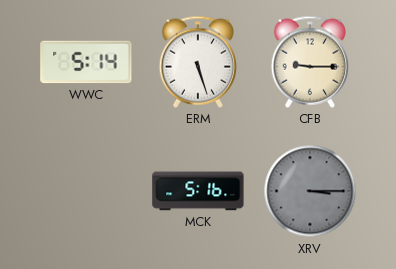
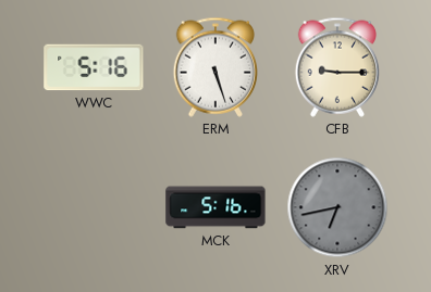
WWC: 5:14 -> 5:16
XRV: 3:15 -> 6:43
